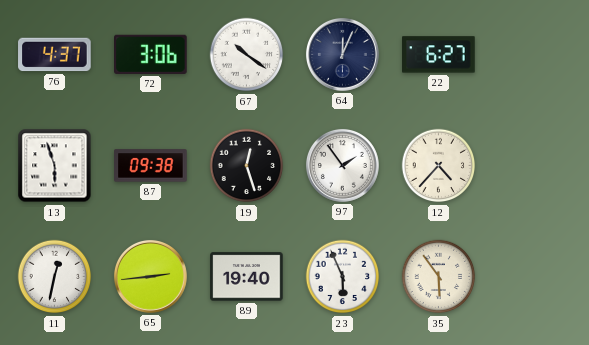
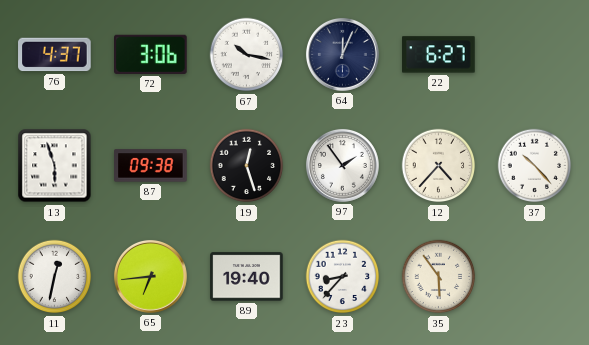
67: 10:21 -> 10:17
37: none -> 10:23
65: 2:44 -> 6:44
23: 5:56 -> 8:37
